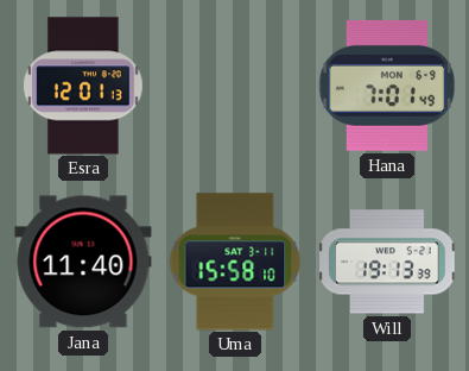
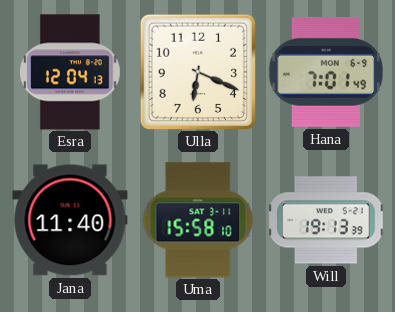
Esra: 12:01 -> 12:04
Ulla: none -> 6:19
